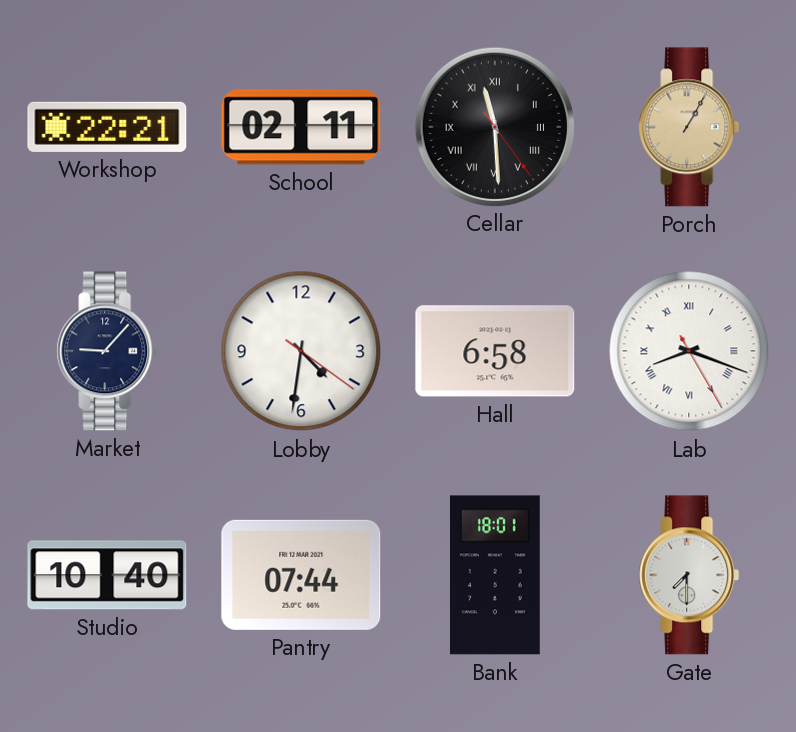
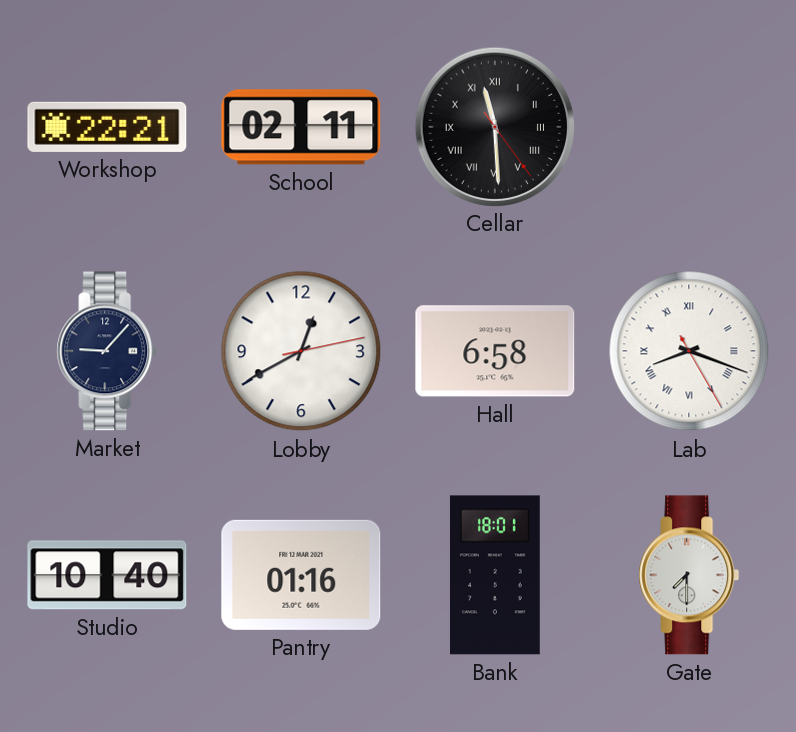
Porch: 1:05 -> none
Lobby: 4:31 -> 12:40
Pantry: 07:44 -> 01:16
